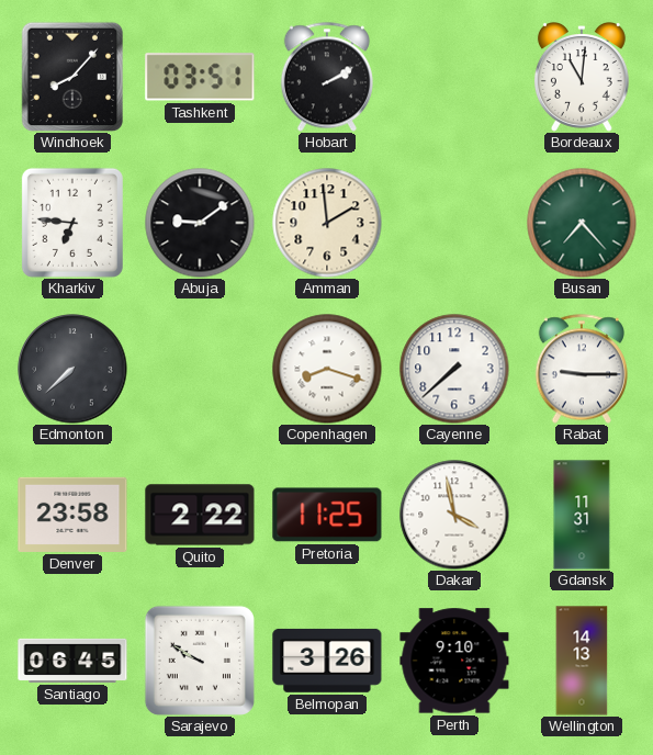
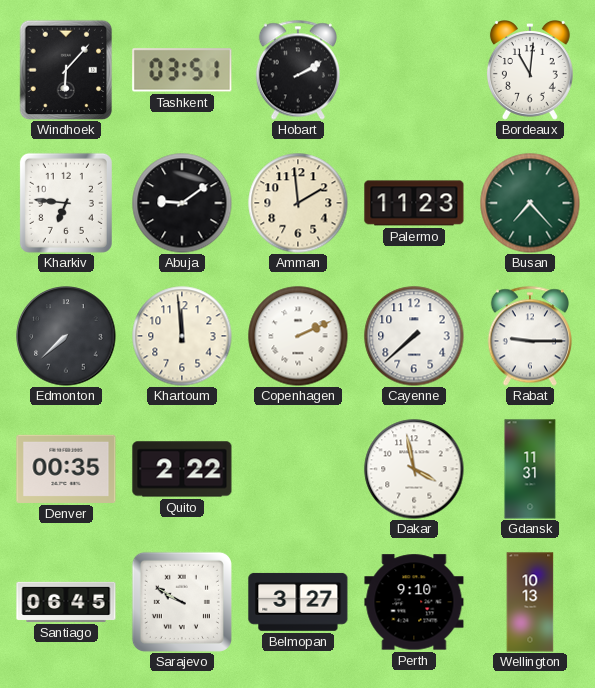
Windhoek: 8:07 -> 6:07
Palermo: none -> 11:23
Khartoum: none -> 11:59
Copenhagen: 8:18 -> 2:11
Denver: 23:58 -> 00:35
Pretoria: 11:25 -> none
Belmopan: 3:26 -> 3:27
Wellington: 14:13 -> 10:13
